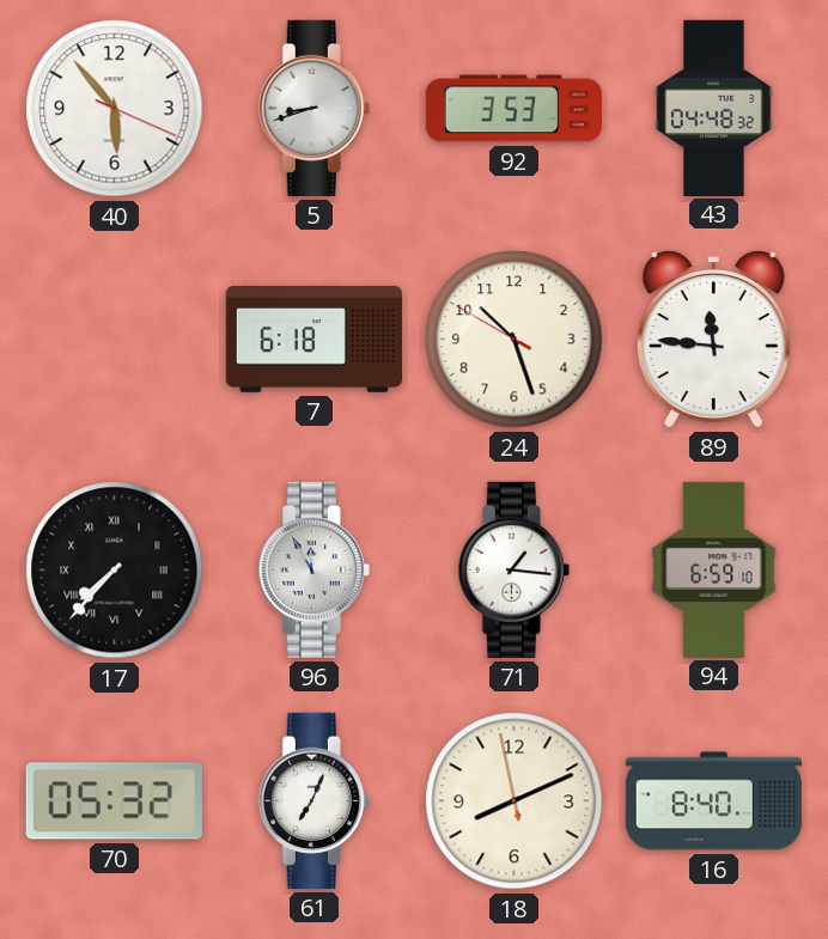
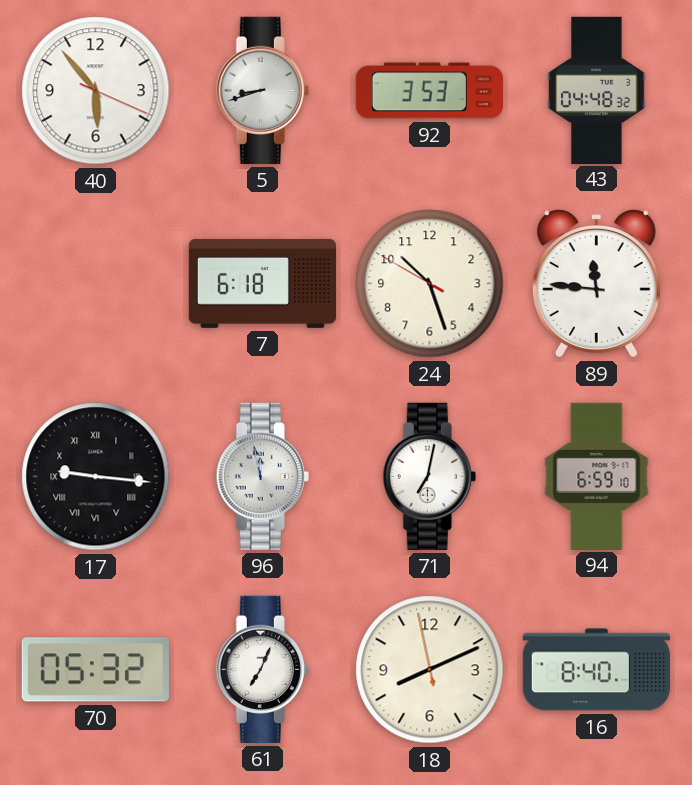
17: 7:37 -> 9:16
96: 11:55 -> 11:58
71: 1:16 -> 7:02
